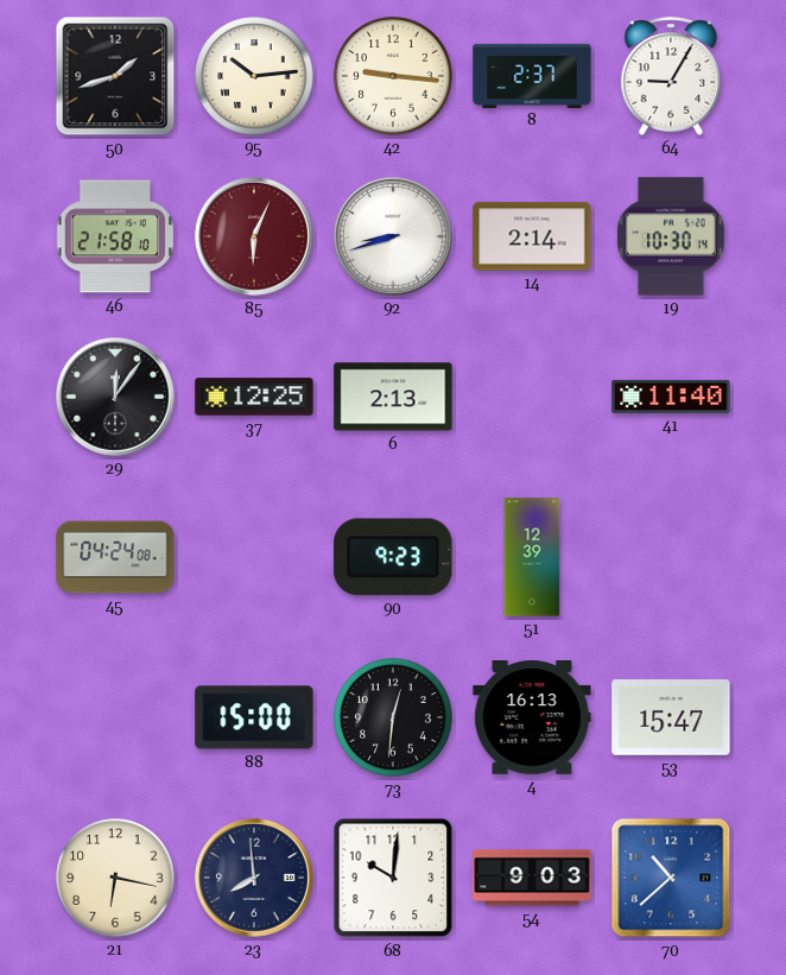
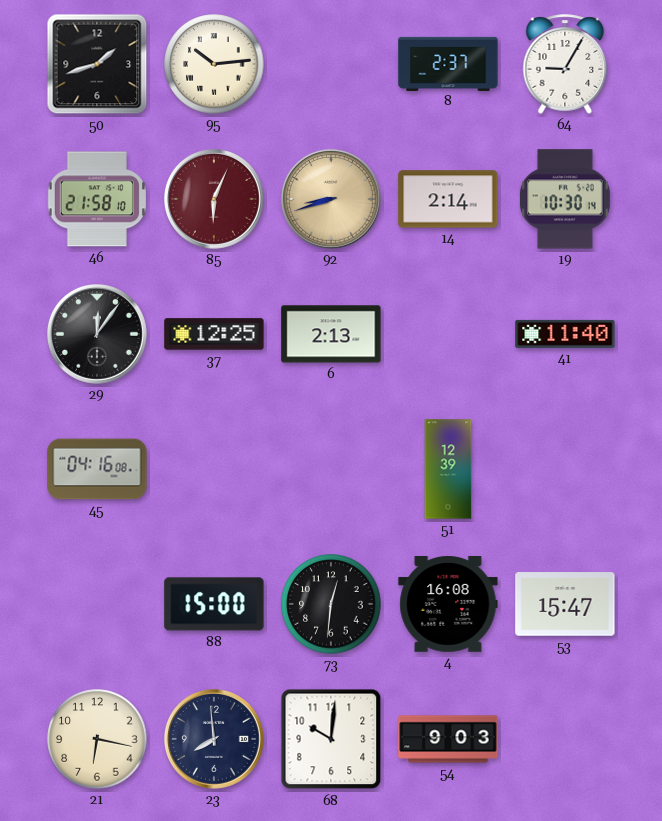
42: 9:16 -> none
92 dial: white -> champagne
45: 04:24 -> 04:16
90: 9:23 -> none
4: 16:13 -> 16:08
70: 10:38 -> none
